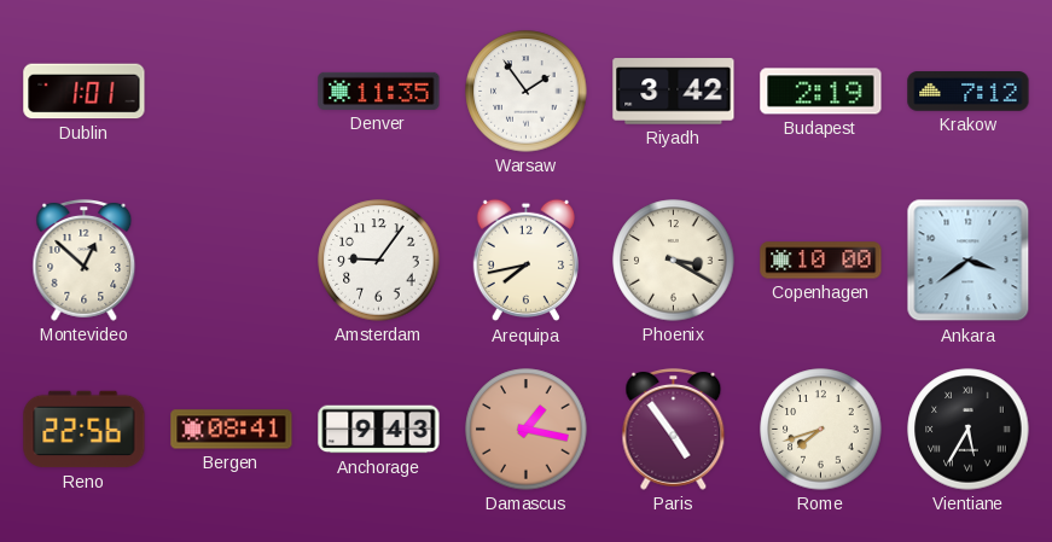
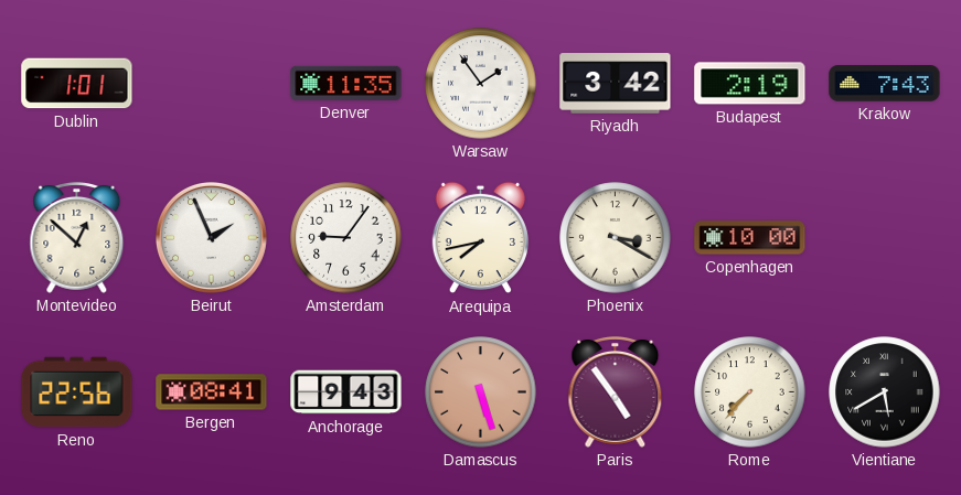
Krakow: 7:12 -> 7:43
Beirut: none -> 1:56
Ankara: 3:39 -> none
Damascus: 1:17 -> 5:27
Rome: 7:42 -> 7:37
Vientiane: 5:35 -> 5:40
